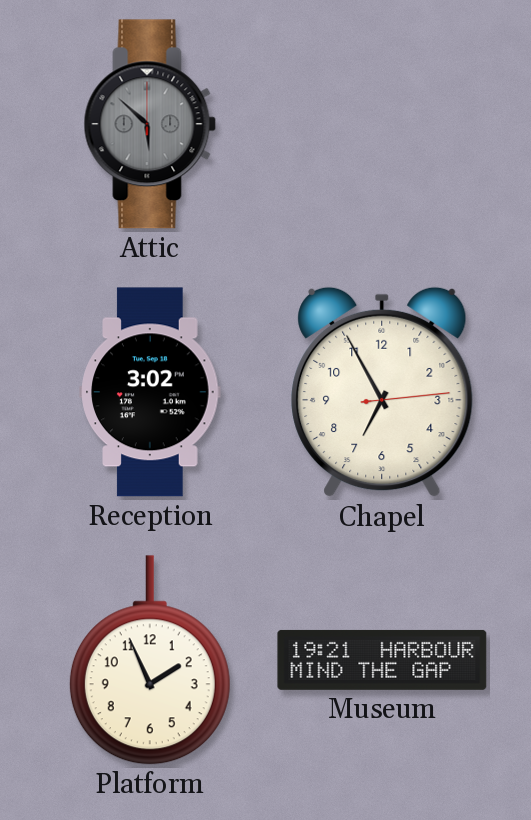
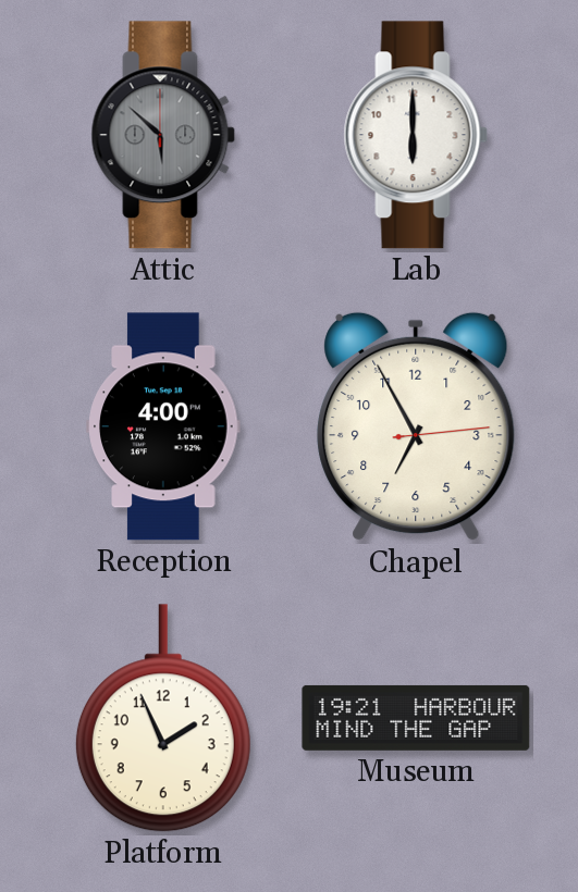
Lab: none -> 6:00
Reception: 3:02 -> 4:00
